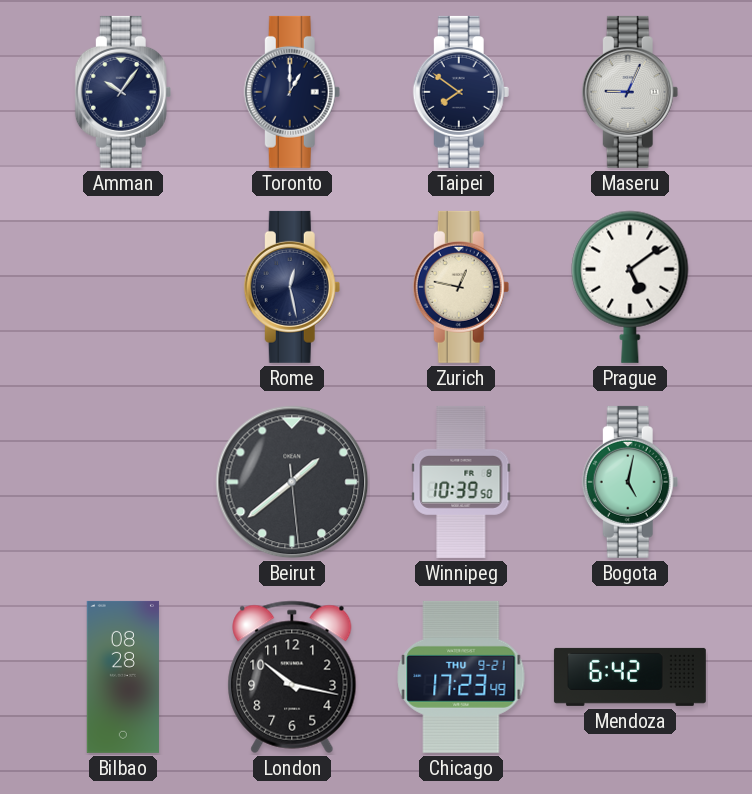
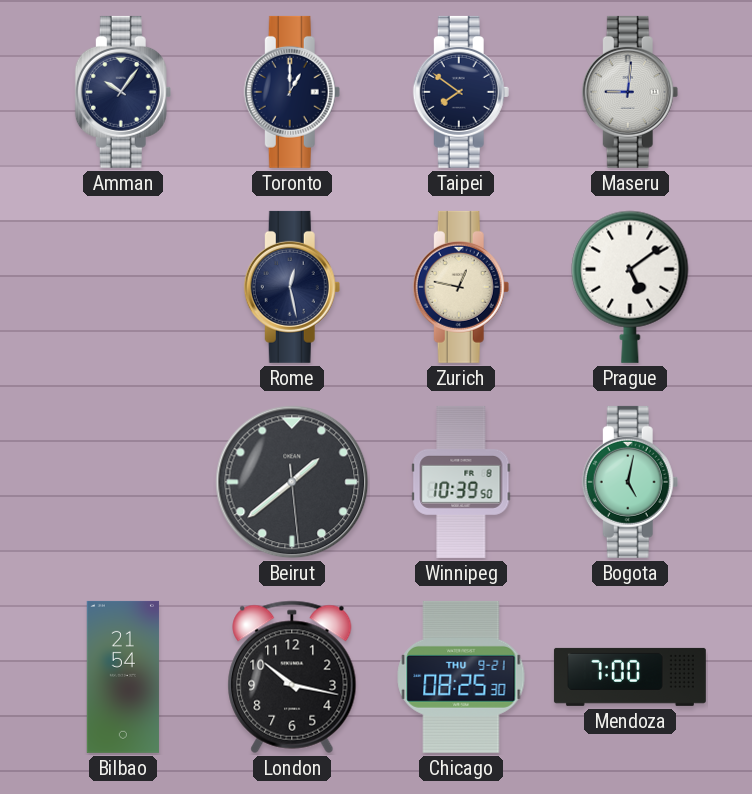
Maseru: 9:04 -> 9:01
Bilbao: 08:28 -> 21:54
Chicago: 17:23 -> 08:25
Mendoza: 6:42 -> 7:00
